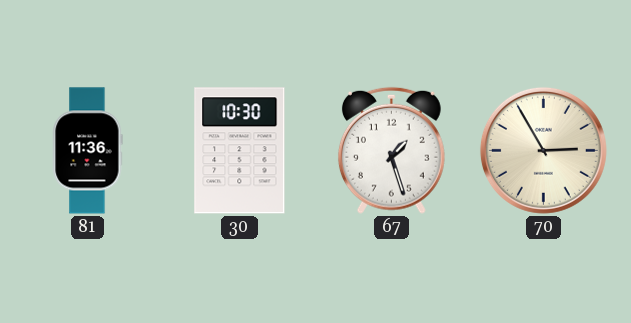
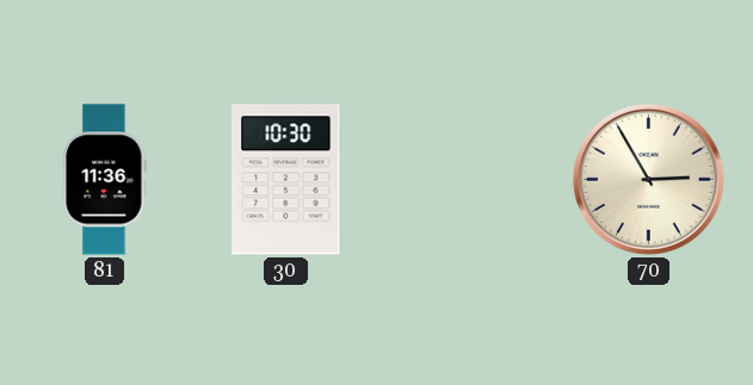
67: 1:27 -> none
